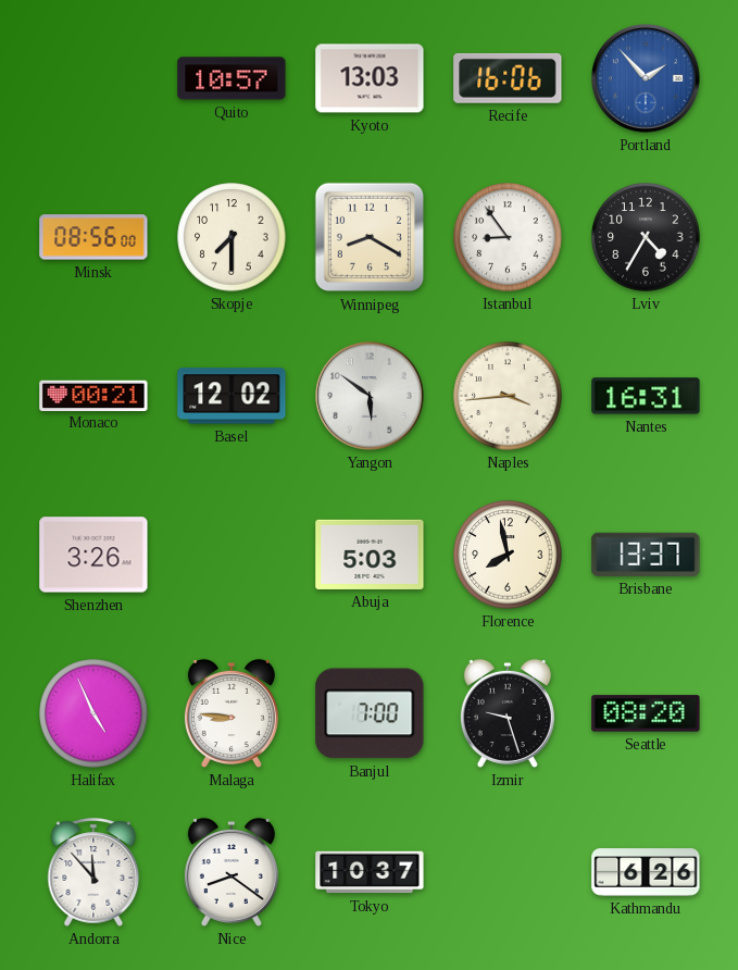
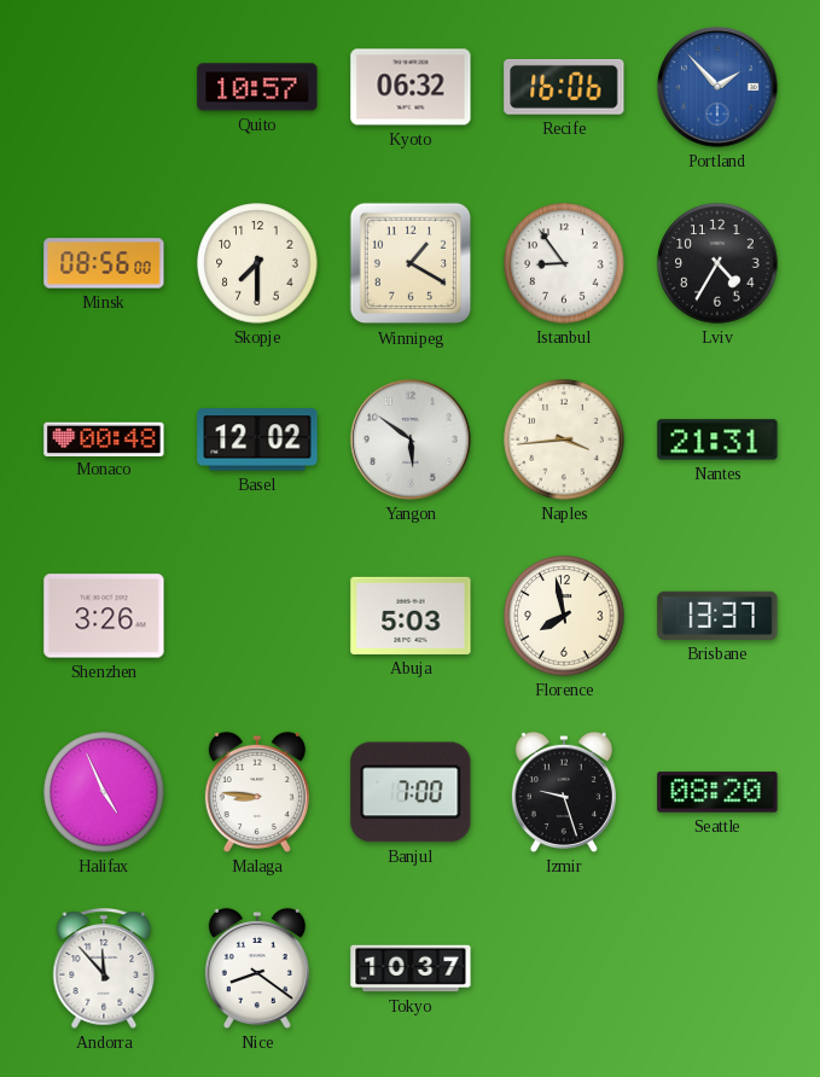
Kyoto: 13:03 -> 06:32
Winnipeg: 8:20 -> 1:20
Monaco: 00:21 -> 00:48
Nantes: 16:31 -> 21:31
Kathmandu: 6:26 -> none
